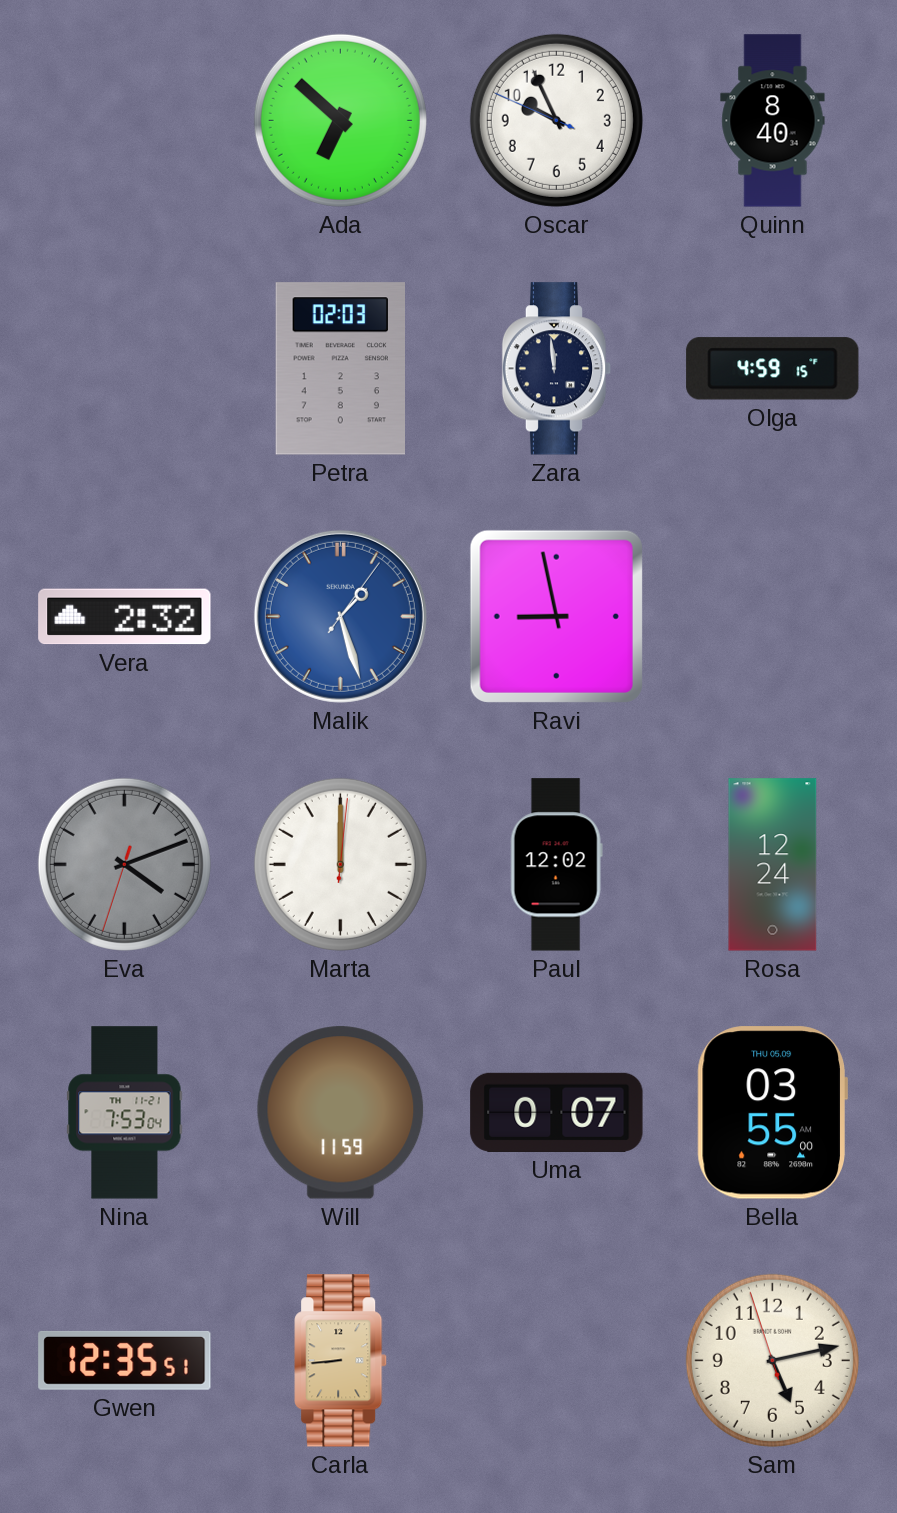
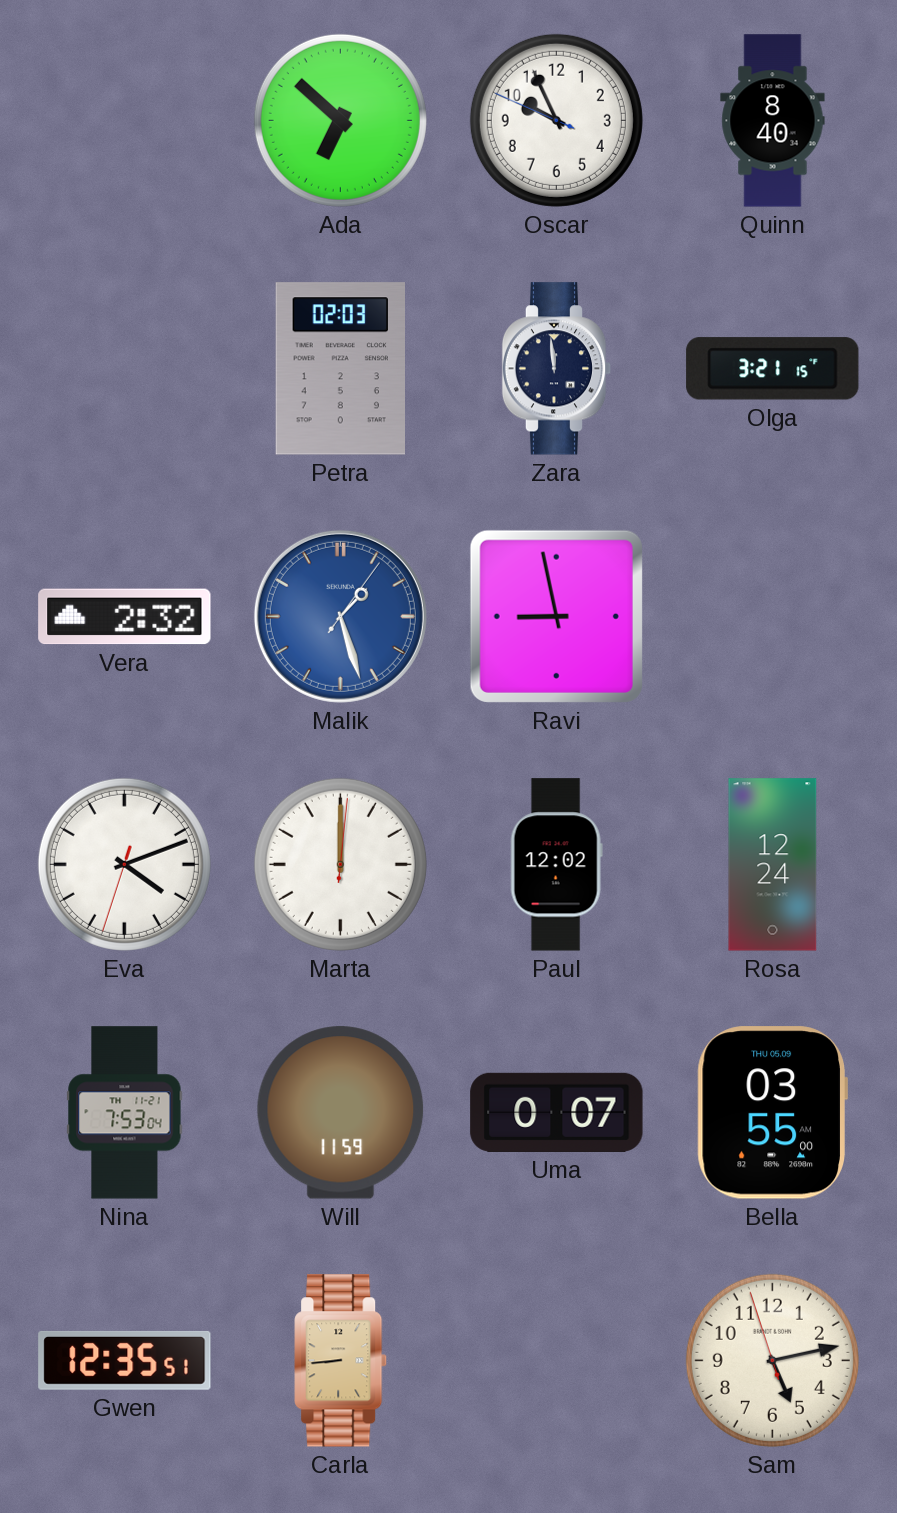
Olga: 4:59 -> 3:21
Eva dial: grey -> white
